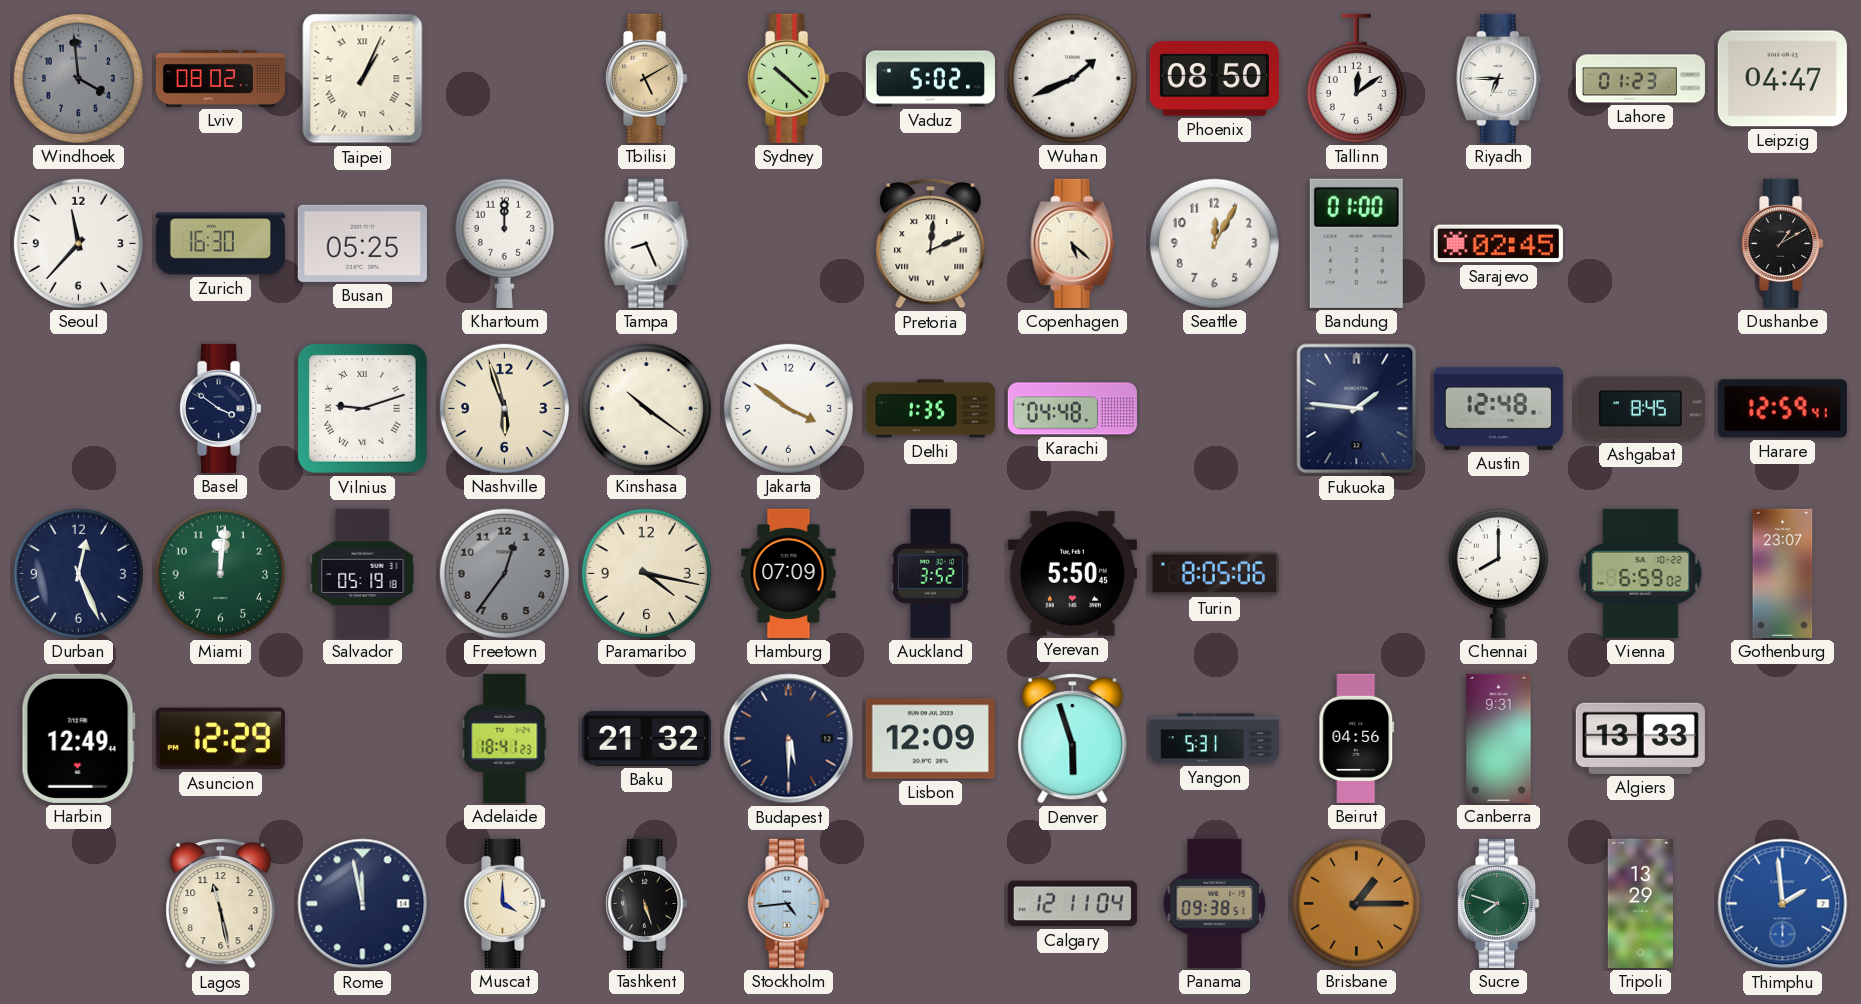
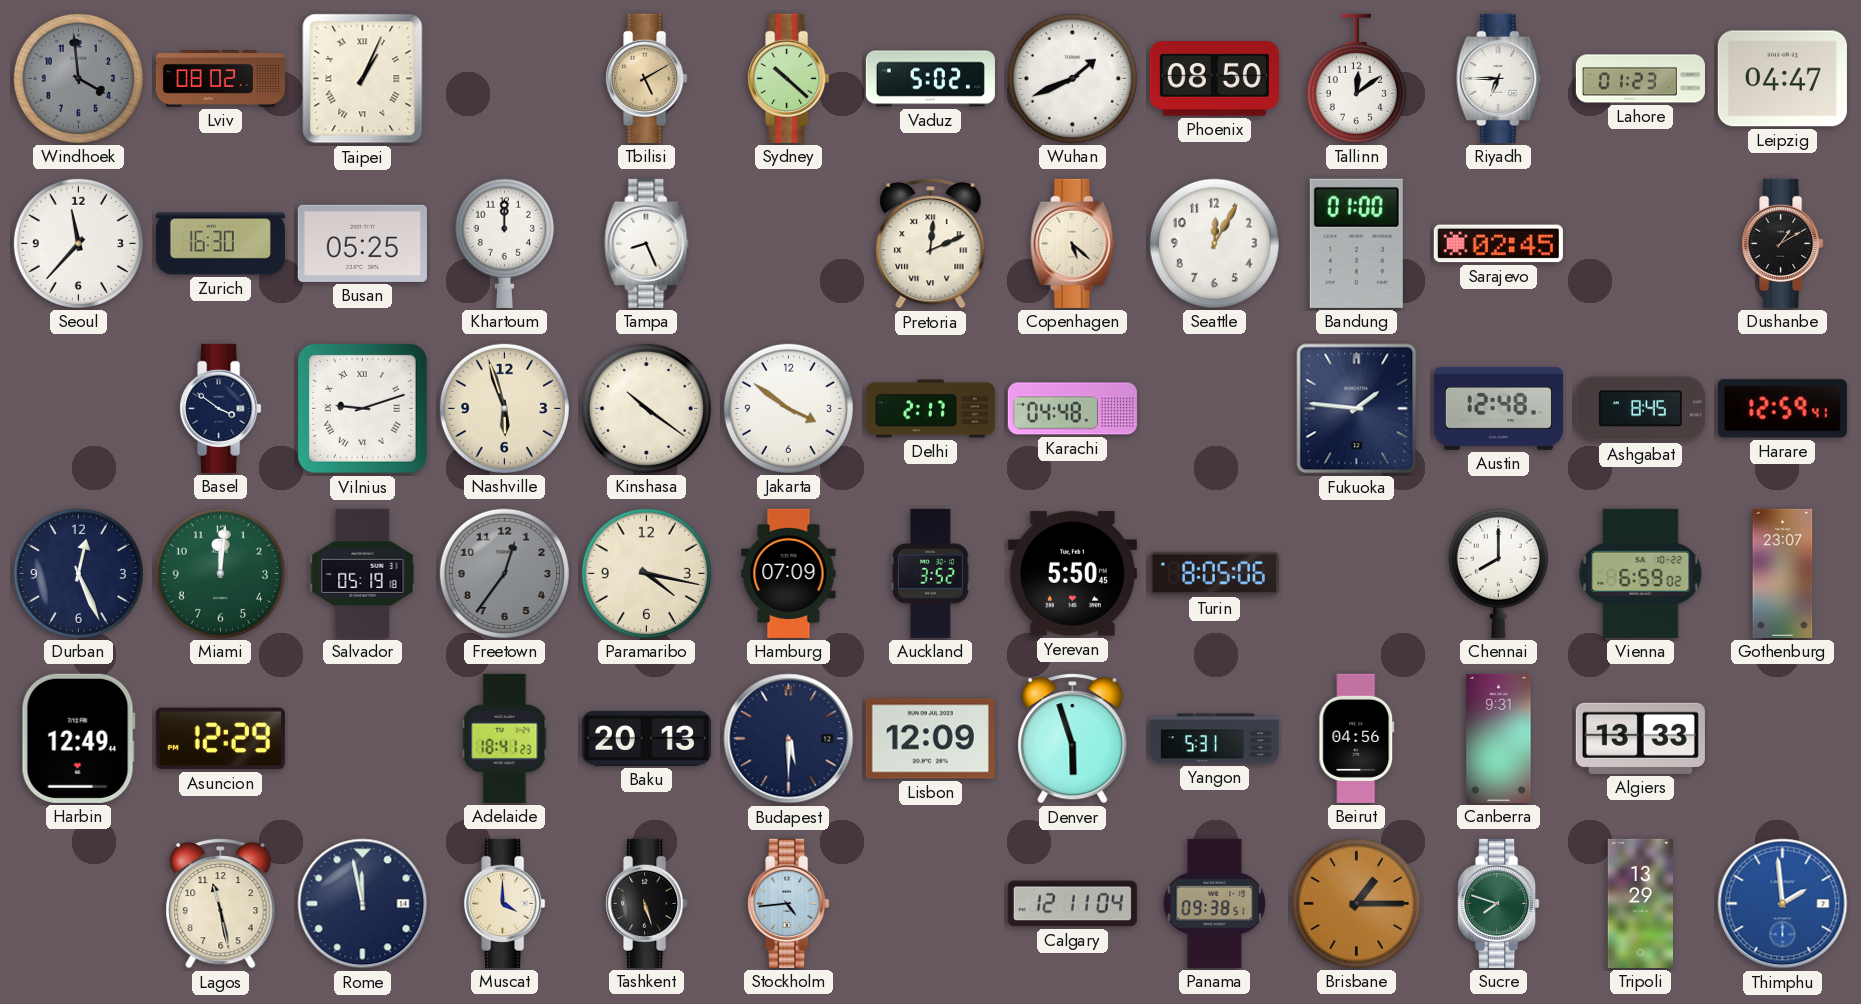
Delhi: 1:35 -> 2:17
Baku: 21:32 -> 20:13
